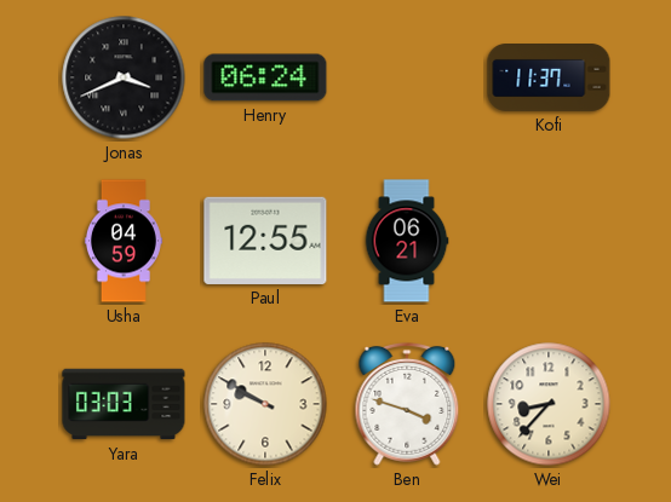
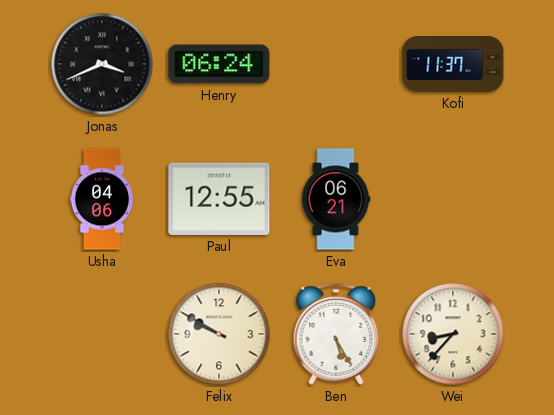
Usha: 04:59 -> 04:06
Yara: 03:03 -> none
Ben: 3:48 -> 5:25
